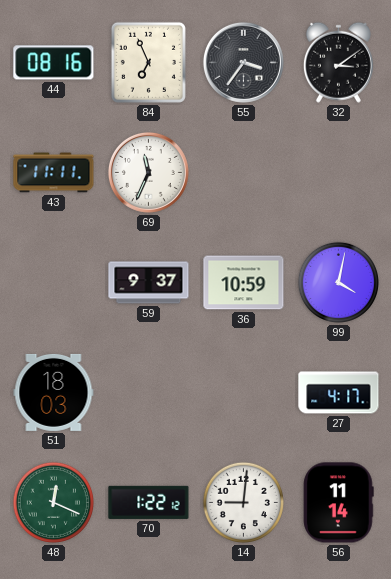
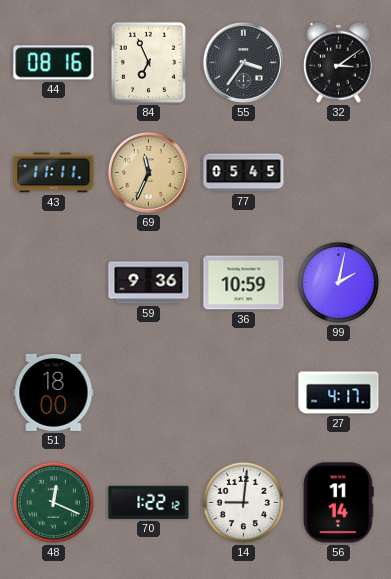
69 dial: white -> champagne
77: none -> 05:45
59: 9:37 -> 9:36
99: 4:02 -> 2:02
51: 18:03 -> 18:00
